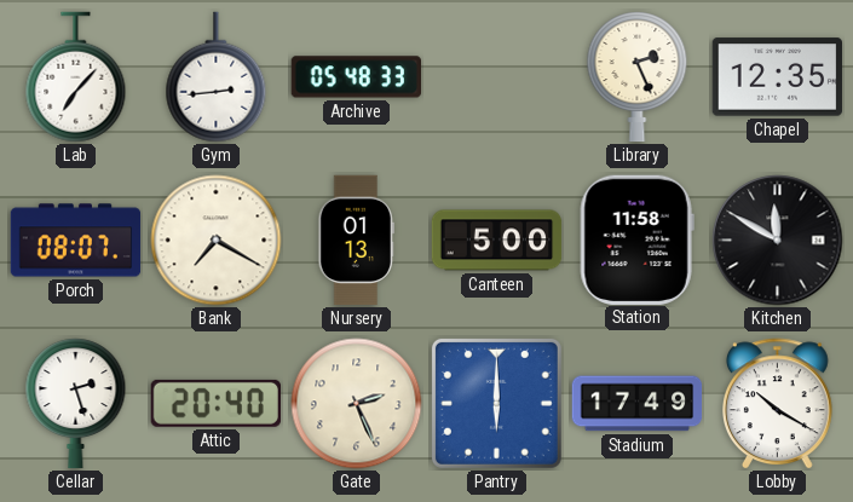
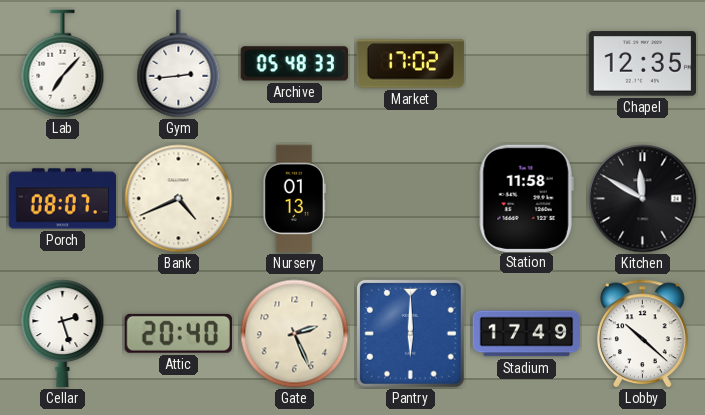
Market: none -> 17:02
Library: 2:26 -> none
Bank: 7:20 -> 4:41
Canteen: 5:00 -> none
Lobby: 10:20 -> 10:22
